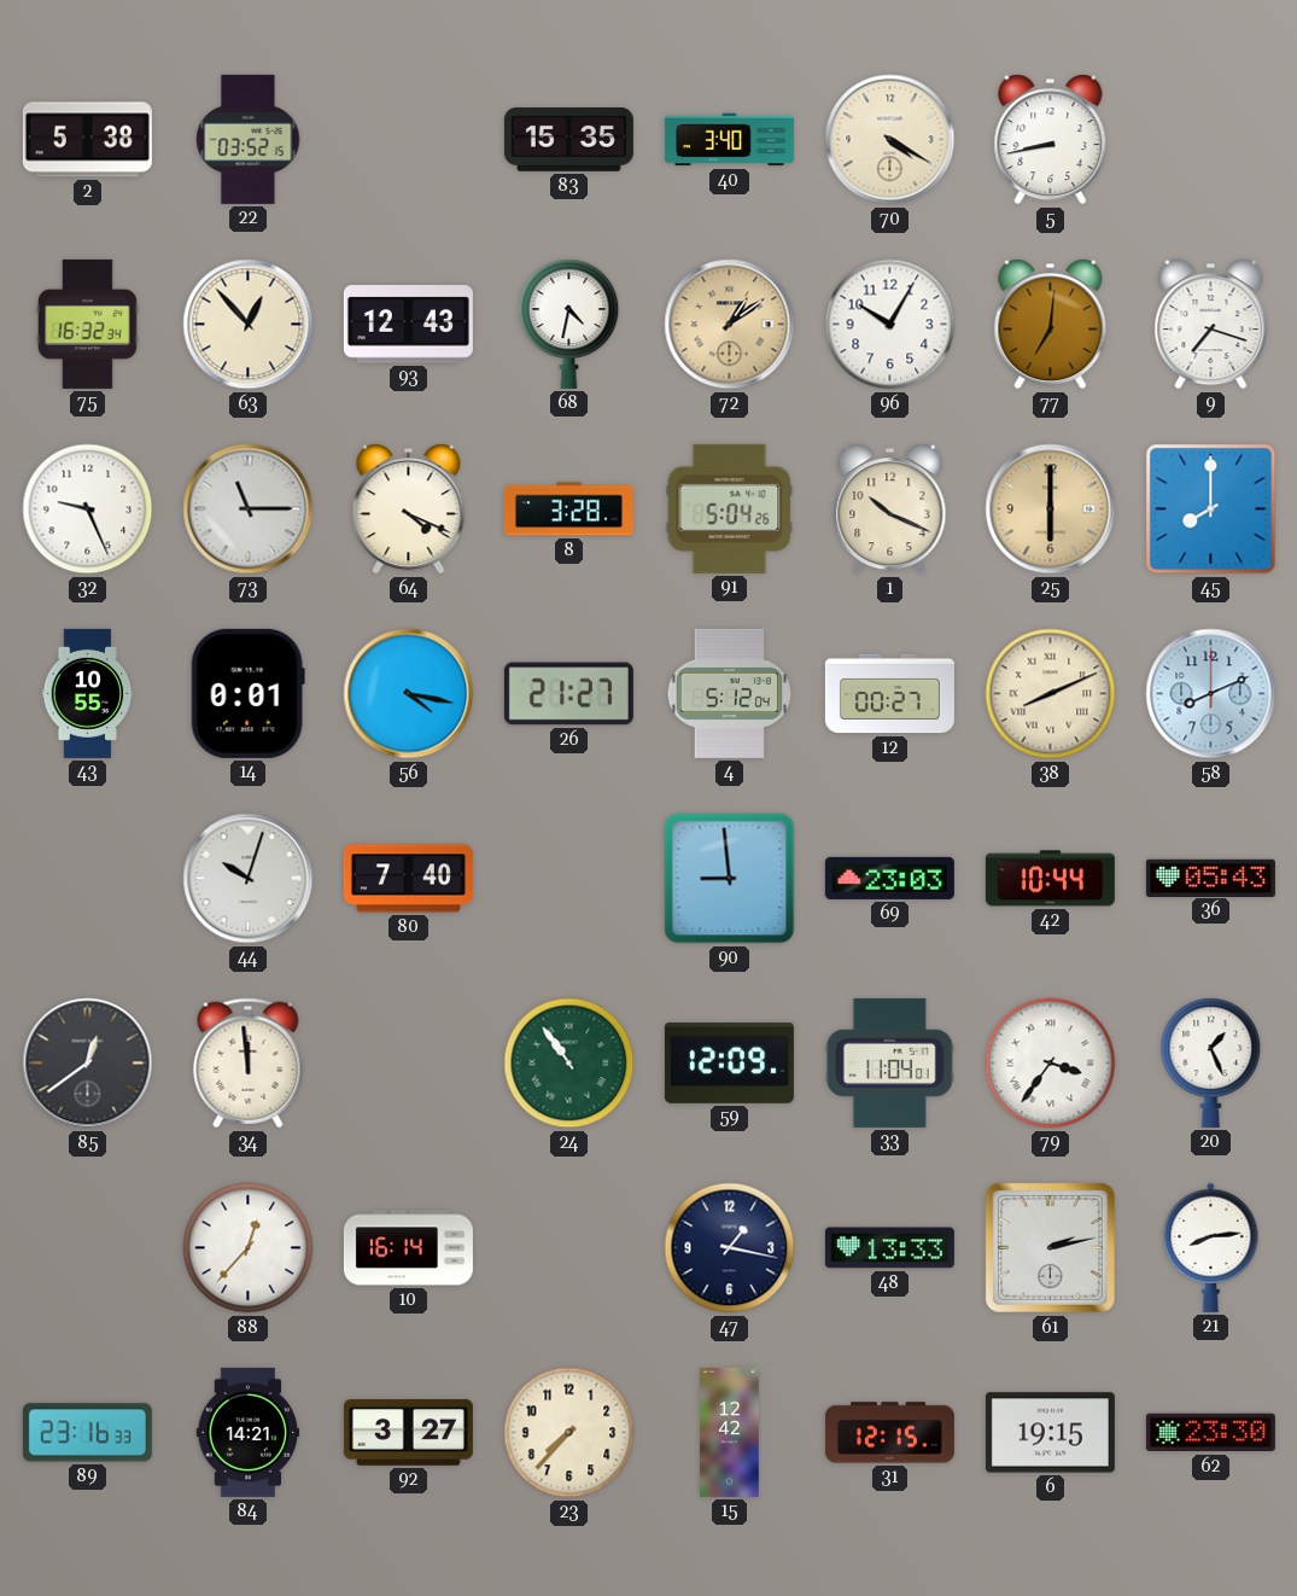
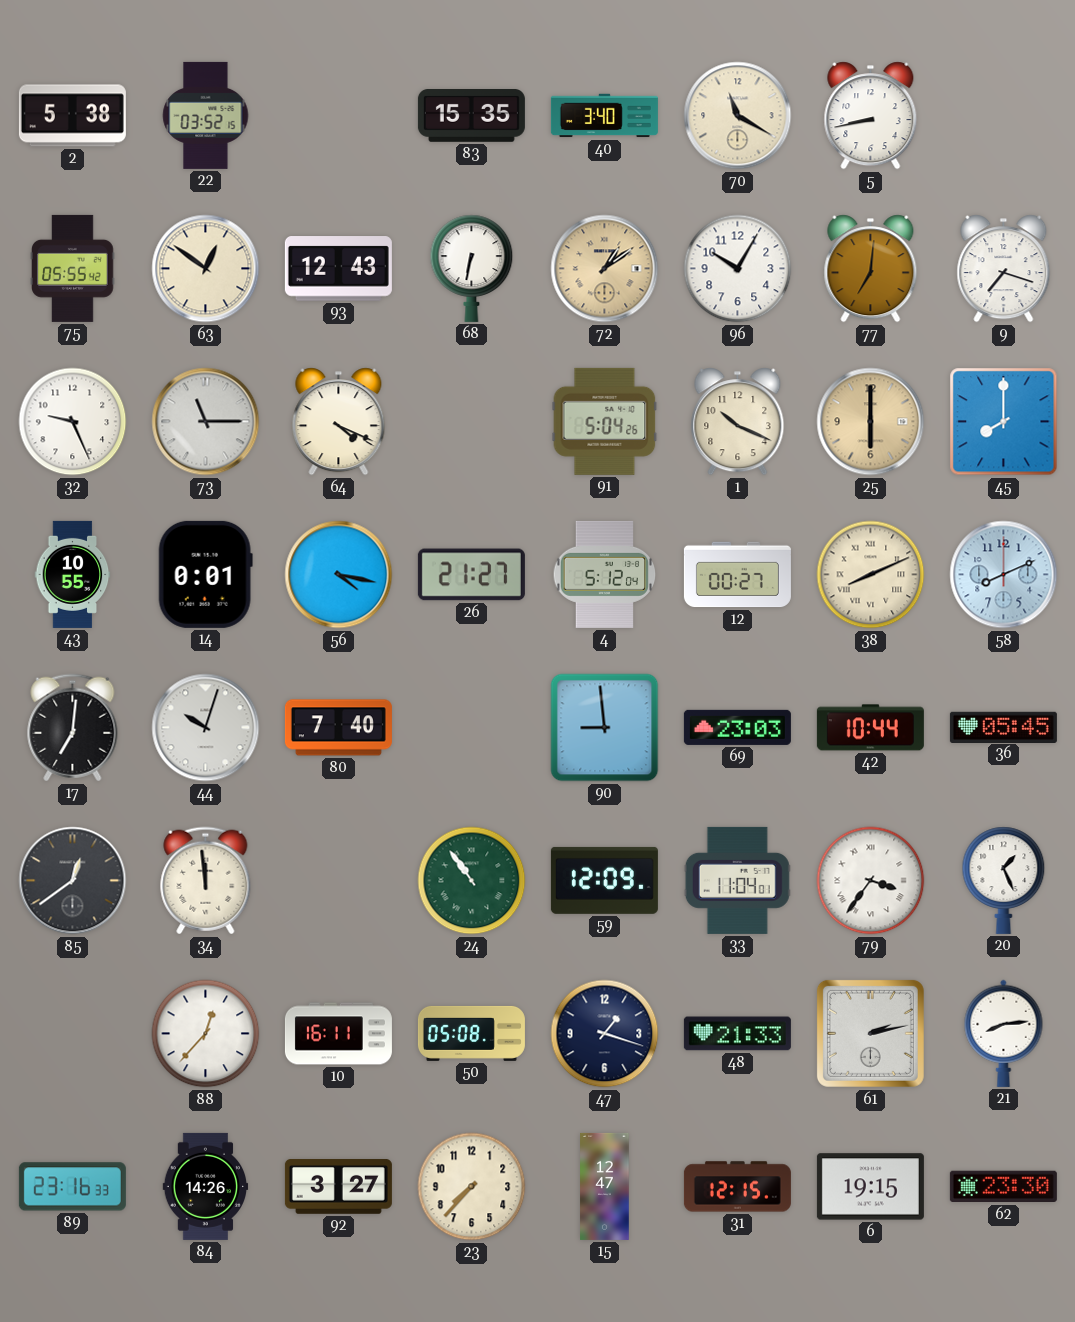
70: 4:20 -> 11:20
75: 16:32 -> 05:55
63: 12:53 -> 12:51
68: 4:32 -> 6:32
8: 3:28 -> none
17: none -> 7:01
36: 05:43 -> 05:45
10: 16:14 -> 16:11
50: none -> 05:08
47: 1:17 -> 1:18
48: 13:33 -> 21:33
84: 14:21 -> 14:26
15: 12:42 -> 12:47
